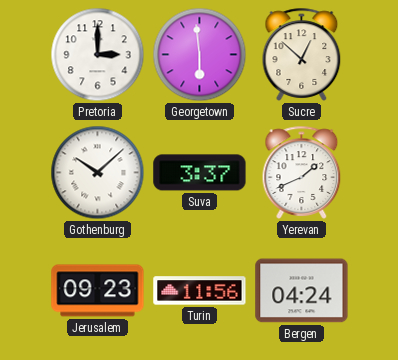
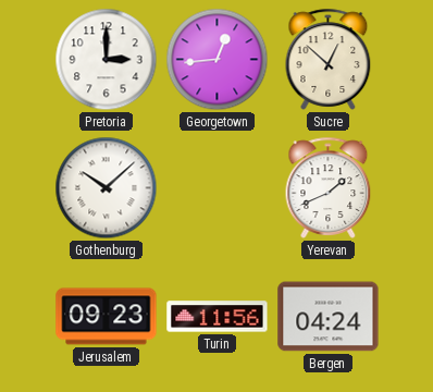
Georgetown: 5:59 -> 12:44
Suva: 3:37 -> none
